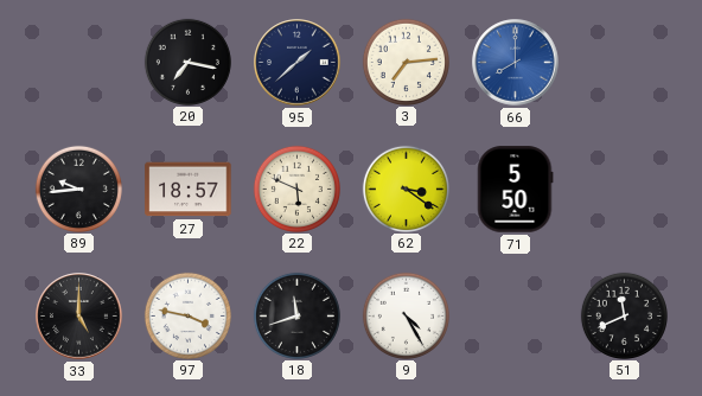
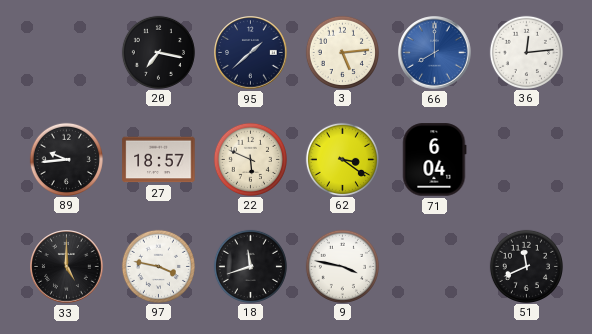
3: 7:14 -> 5:14
36: none -> 12:14
71: 5:50 -> 6:04
9: 4:25 -> 3:47
